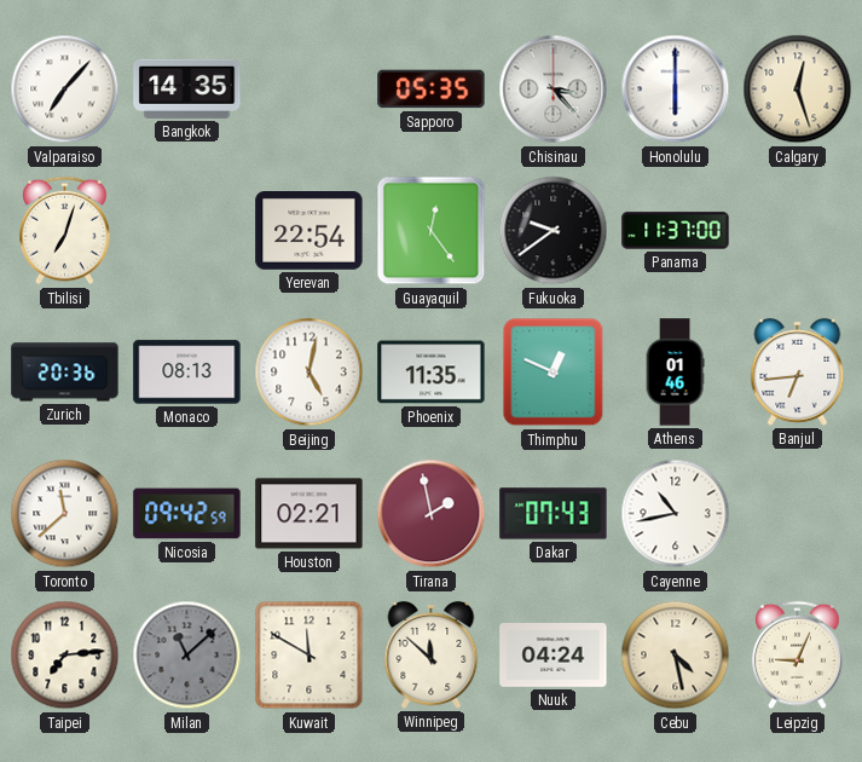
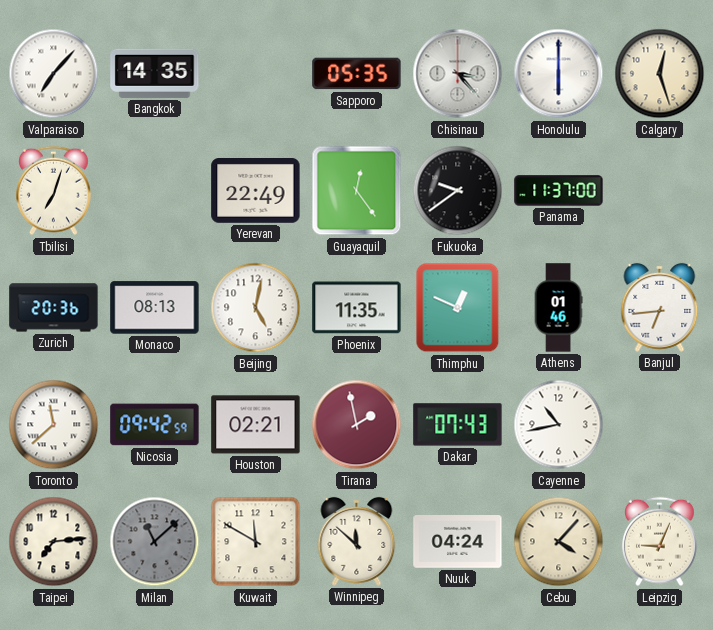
Yerevan: 22:54 -> 22:49
Cebu: 4:28 -> 4:07
